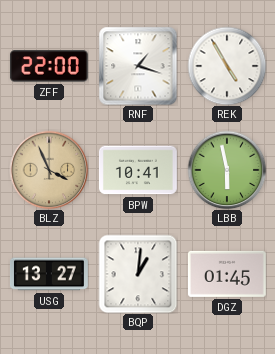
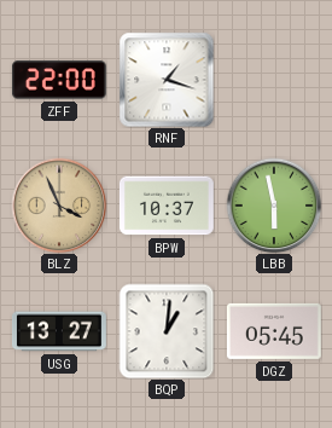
REK: 4:55 -> none
BPW: 10:41 -> 10:37
DGZ: 01:45 -> 05:45
